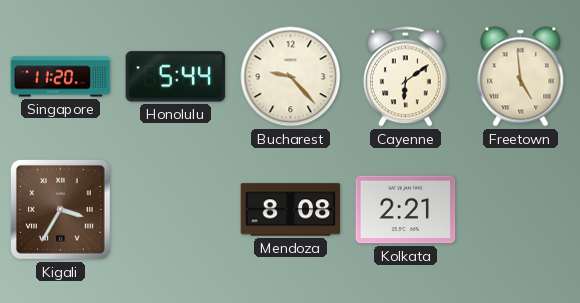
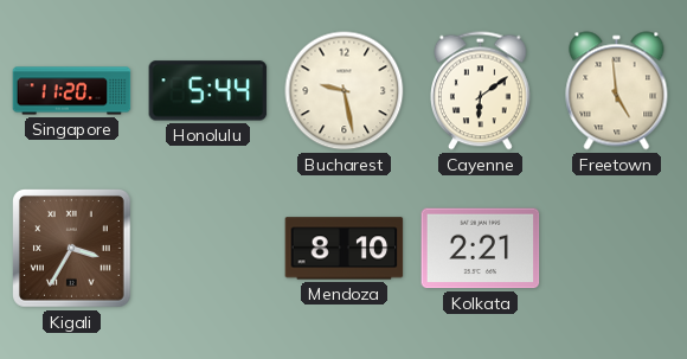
Bucharest: 9:23 -> 9:28
Mendoza: 8:08 -> 8:10
